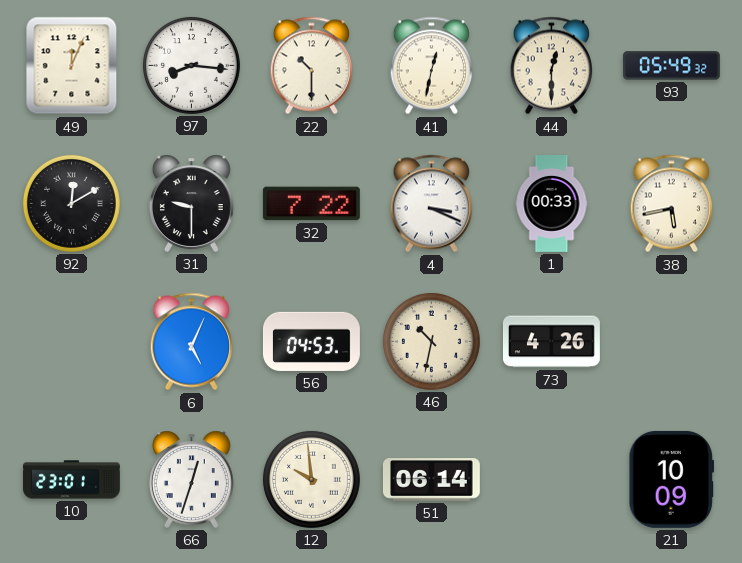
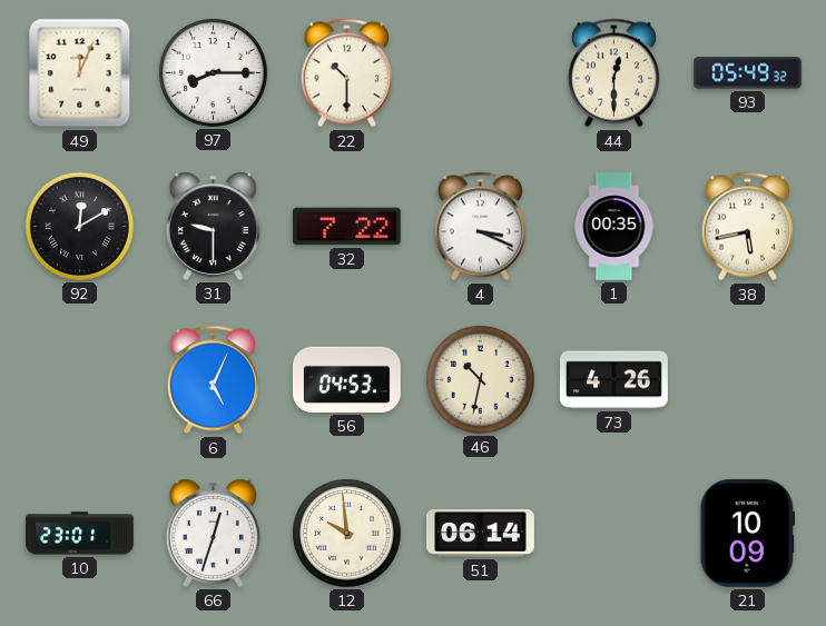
97: 8:16 -> 8:15
41: 12:32 -> none
1: 00:33 -> 00:35
